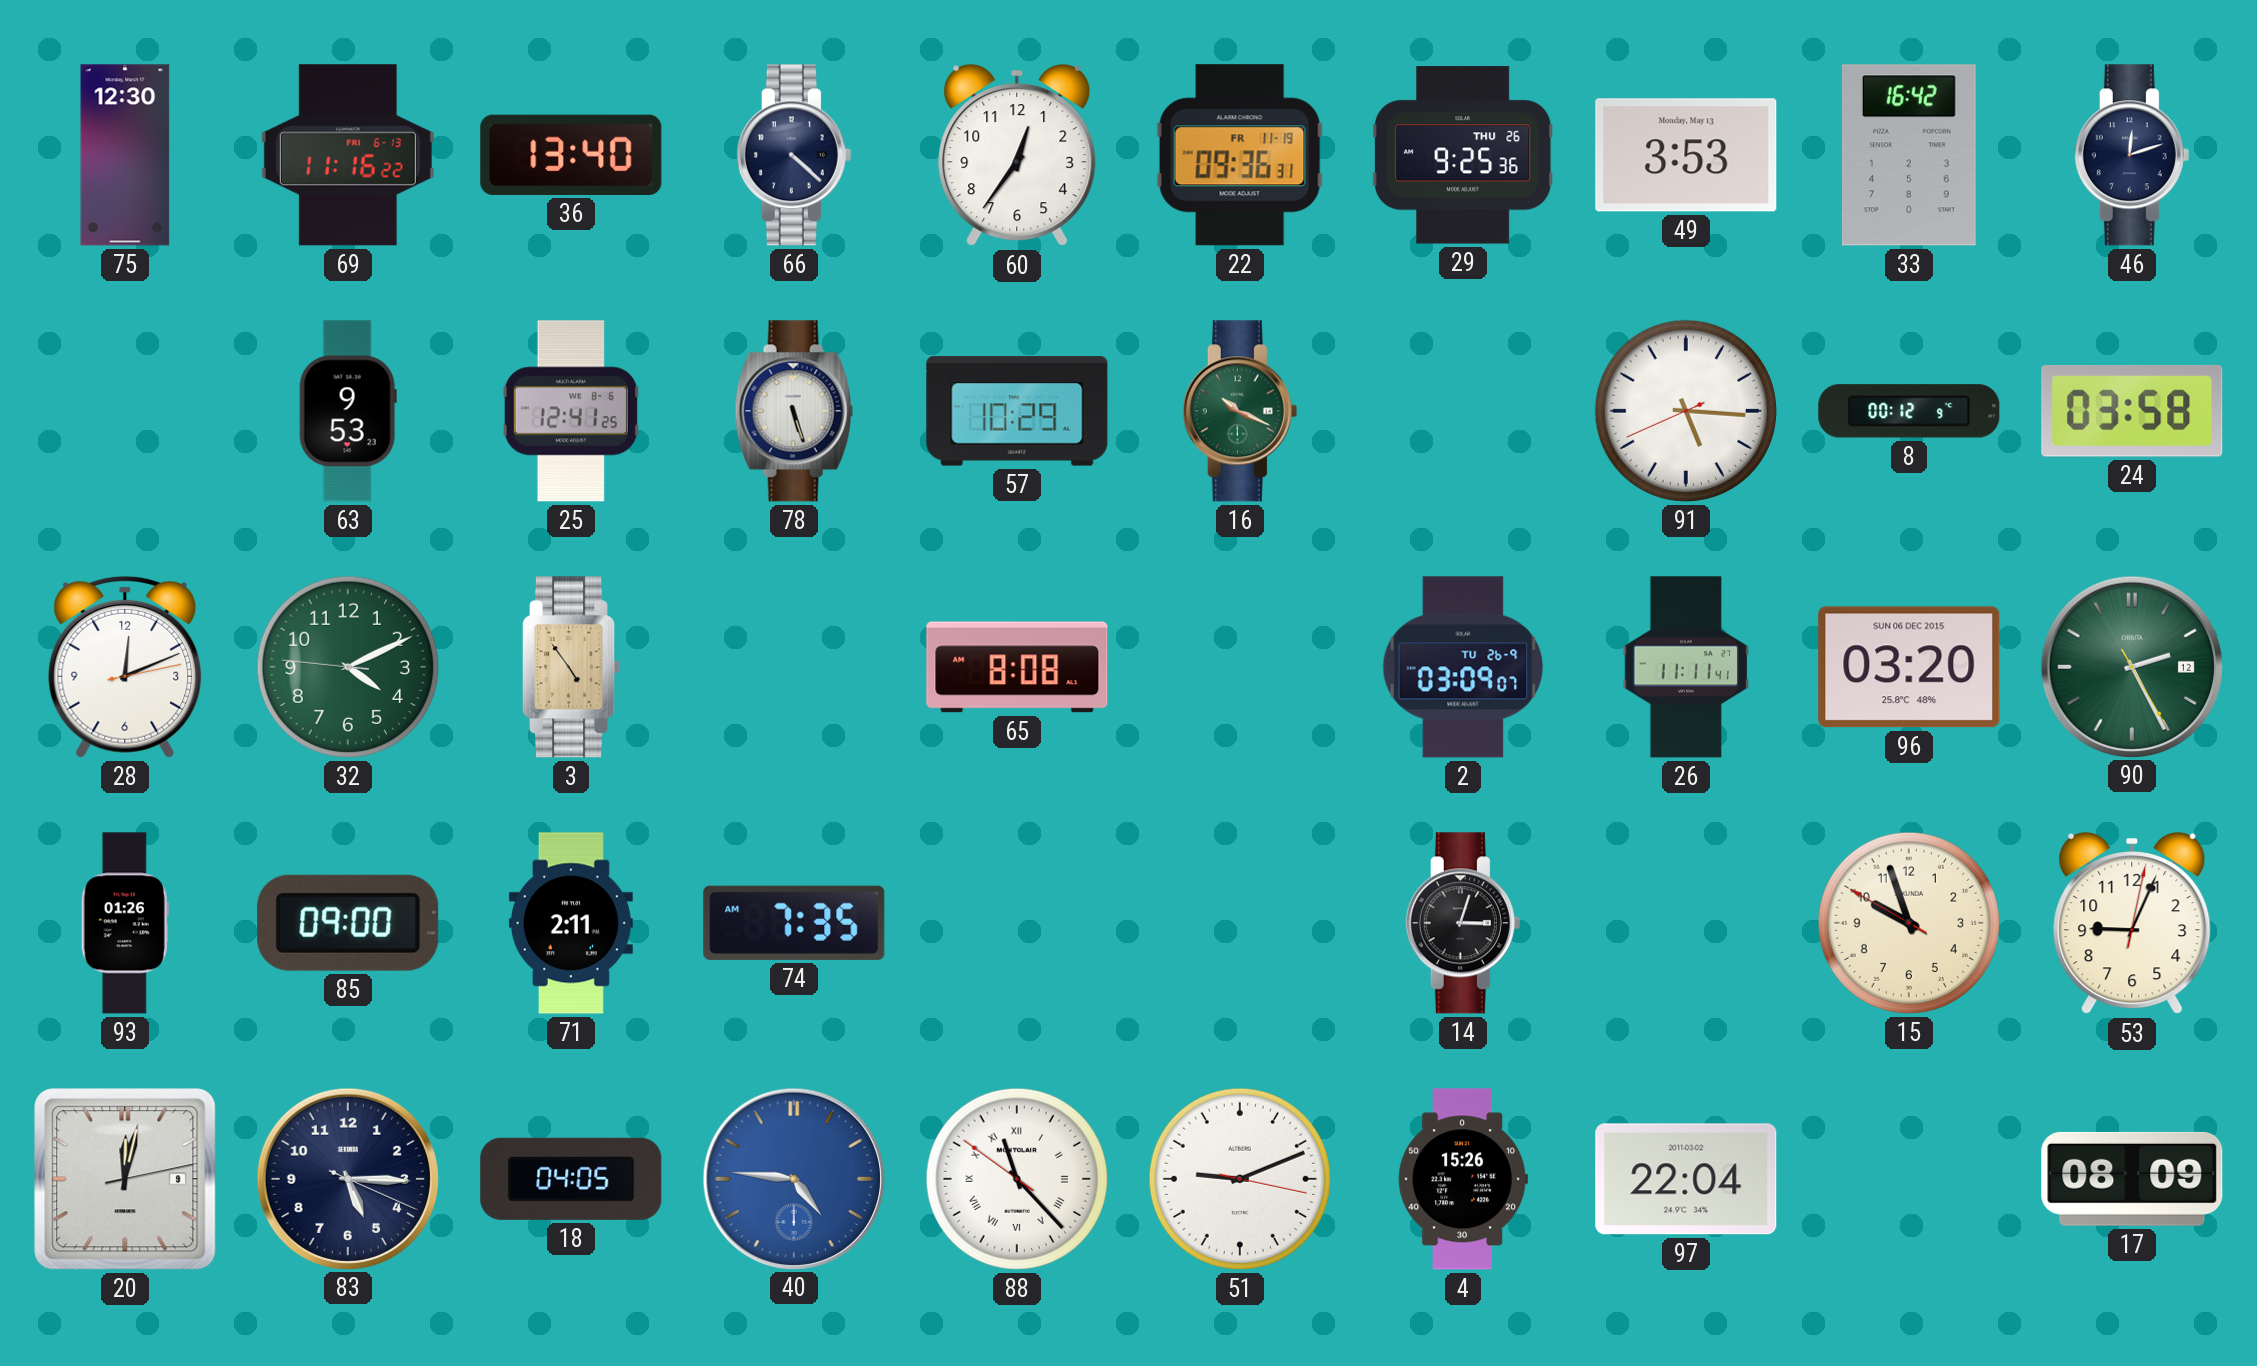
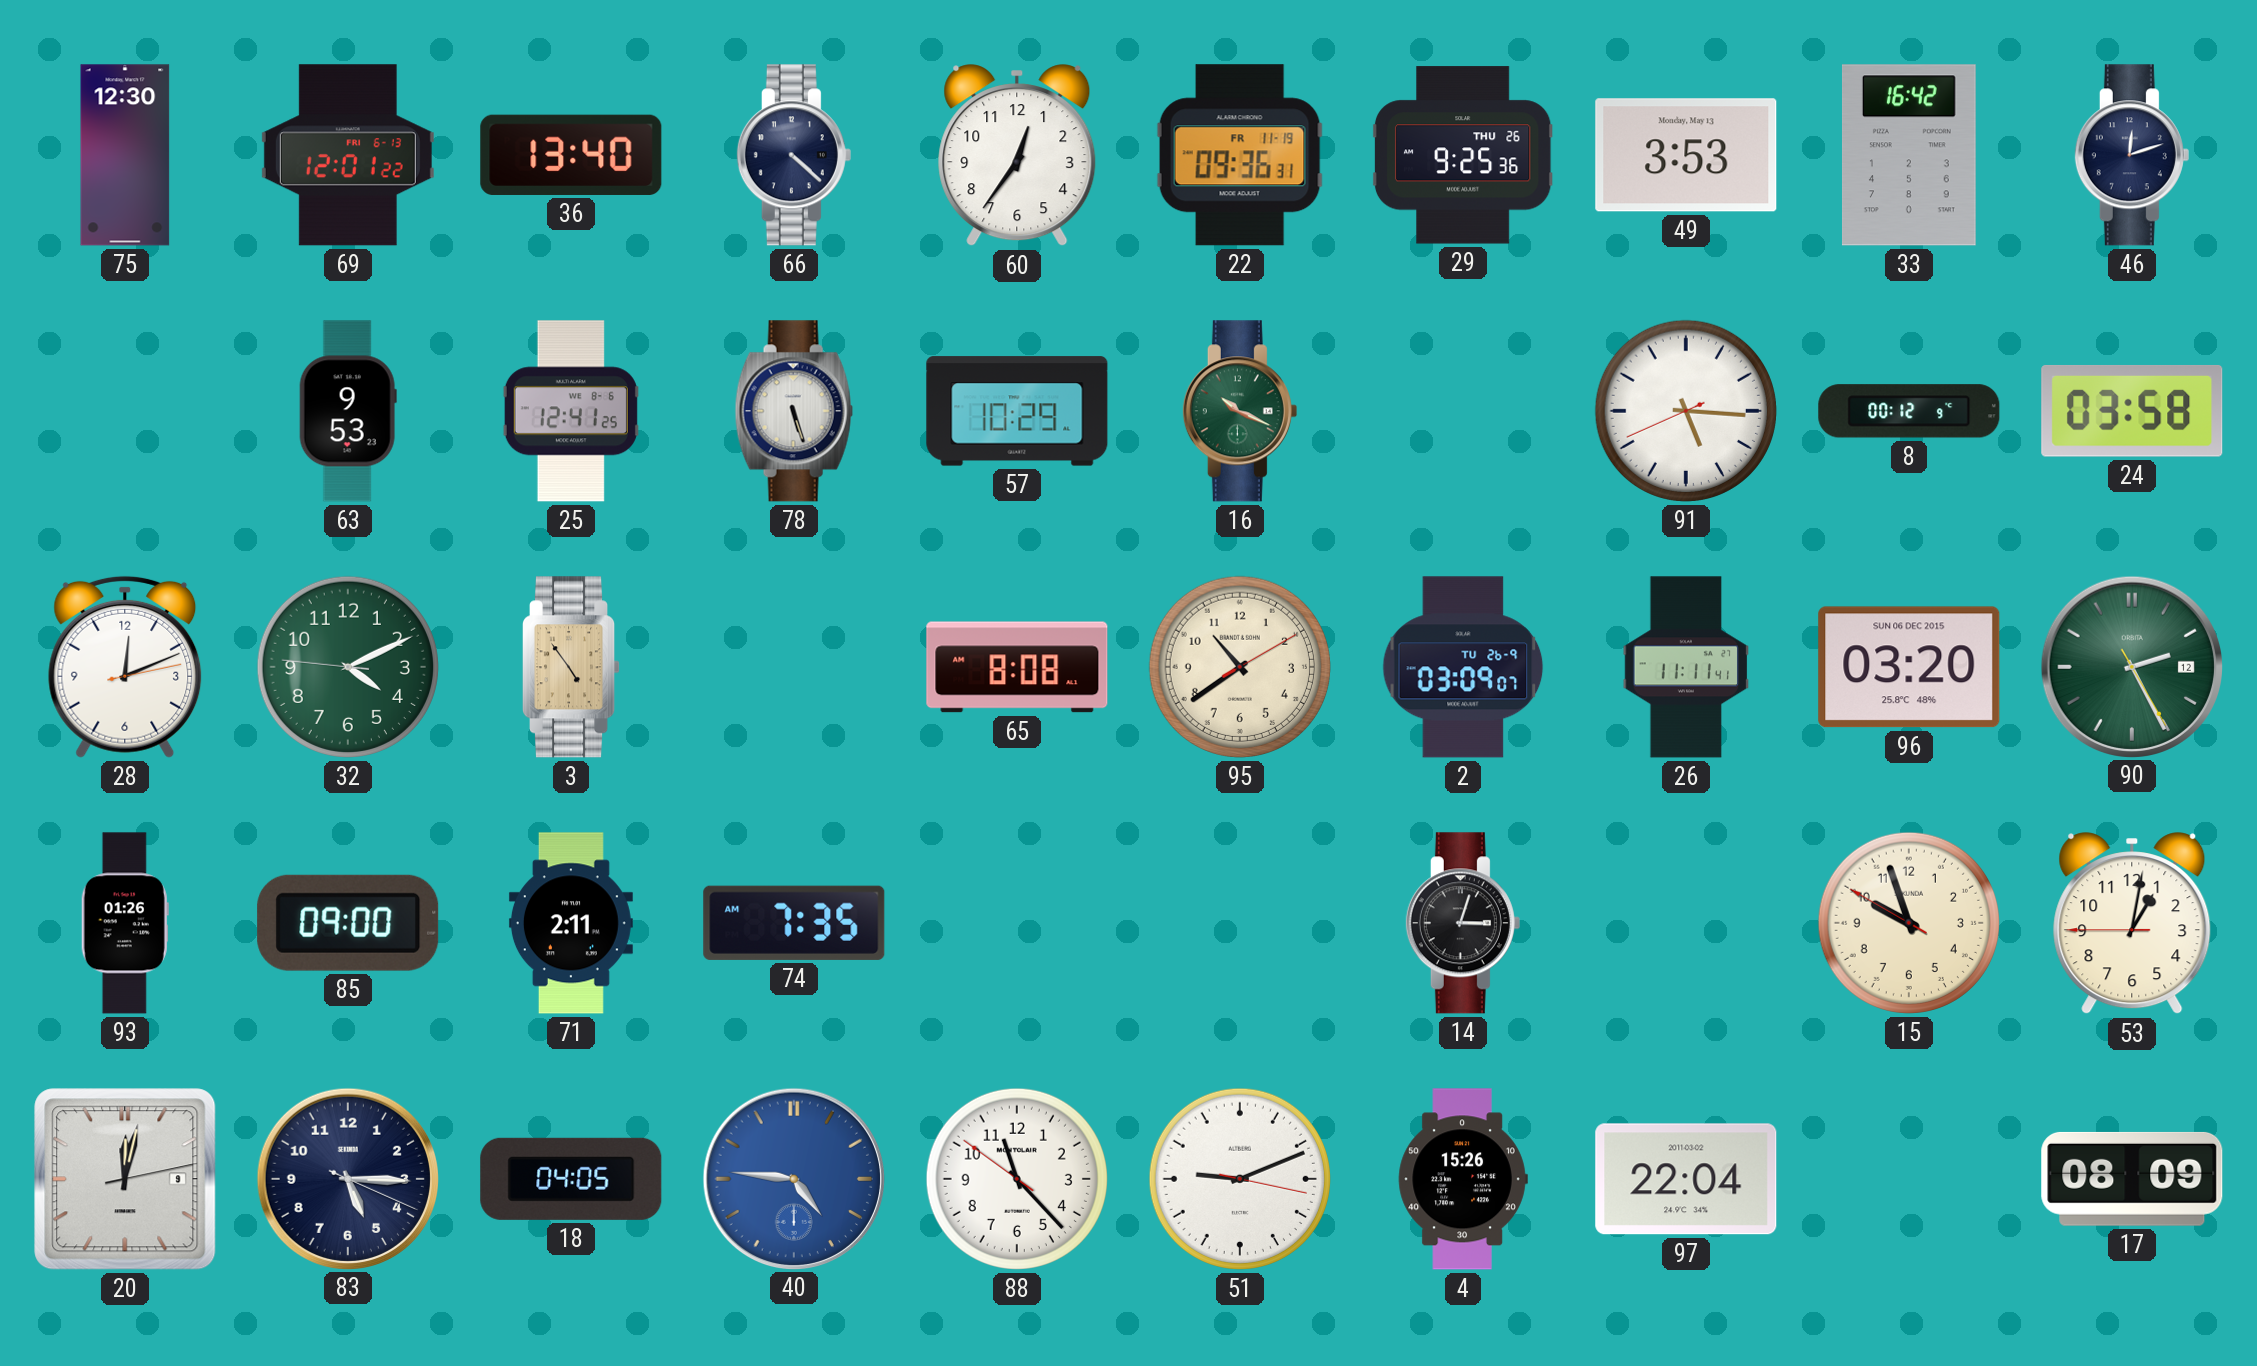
69: 11:16 -> 12:01
95: none -> 10:39
53: 9:04 -> 1:01
88 numerals: Roman -> Arabic
